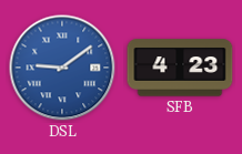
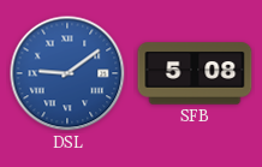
SFB: 4:23 -> 5:08
